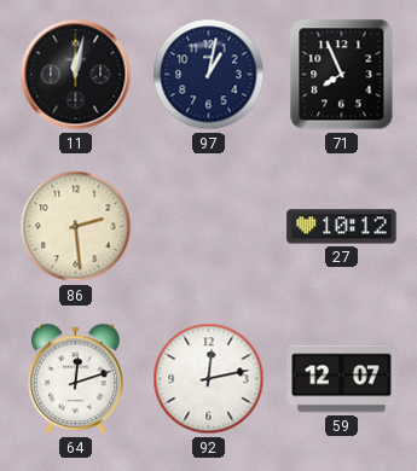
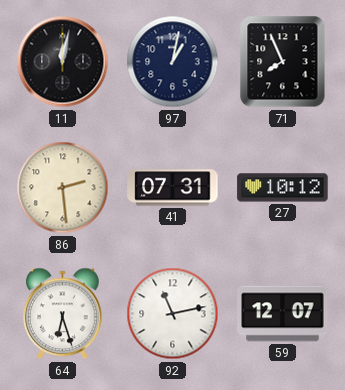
41: none -> 07:31
64: 12:12 -> 6:27
92: 12:13 -> 11:13
